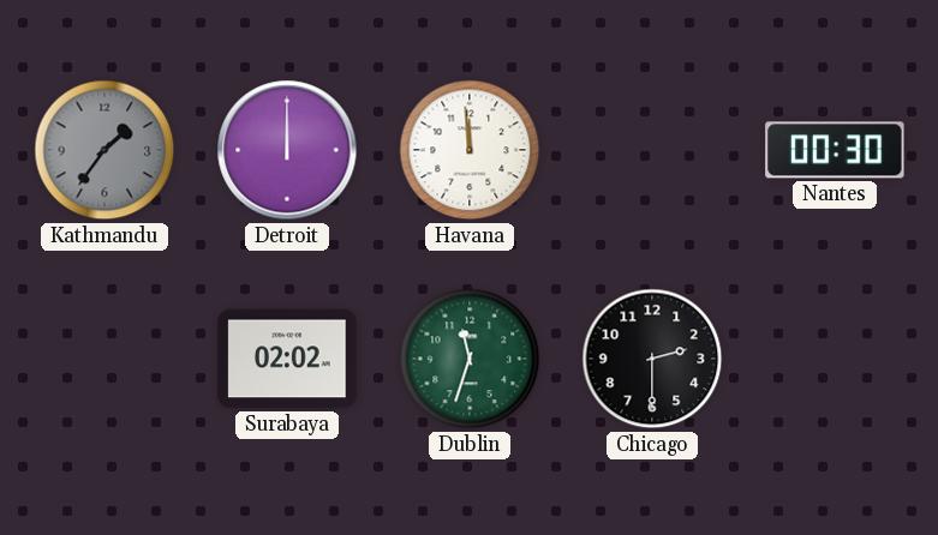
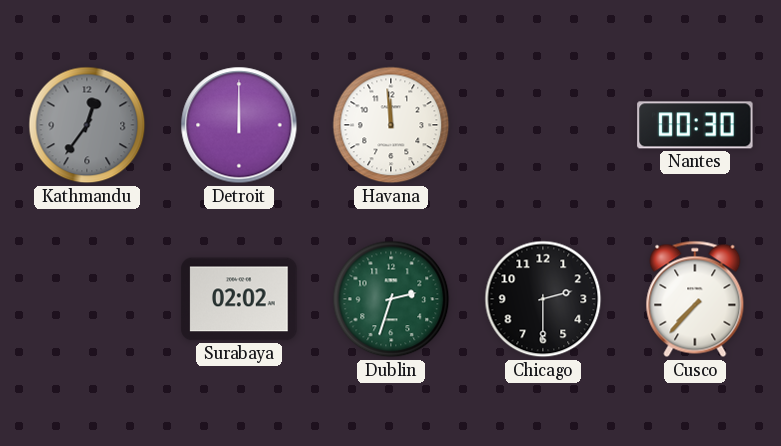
Kathmandu: 1:36 -> 12:36
Dublin: 11:33 -> 2:33
Cusco: none -> 7:37
